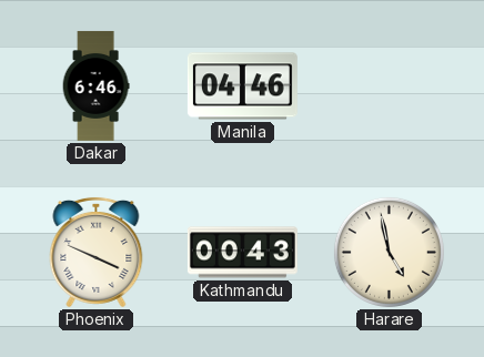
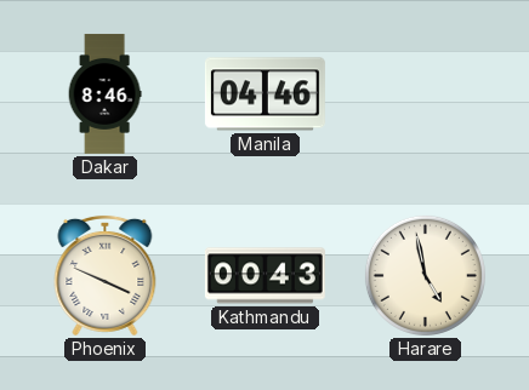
Dakar: 6:46 -> 8:46
